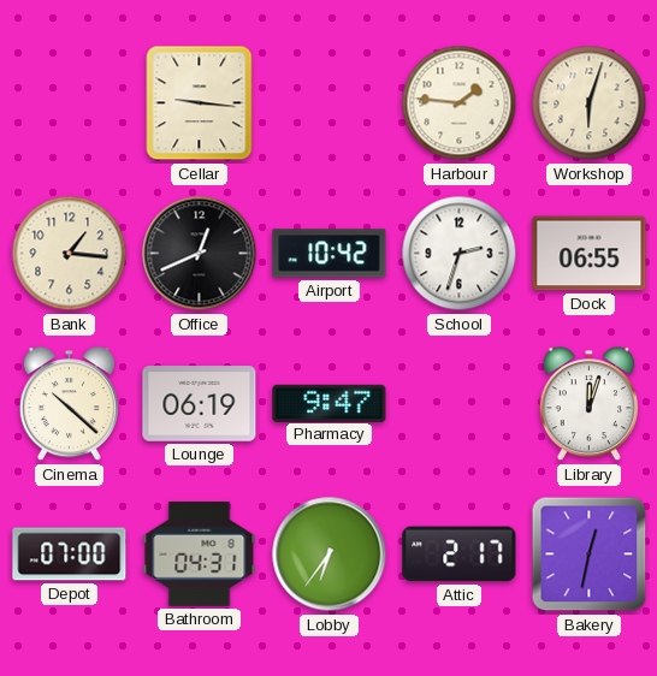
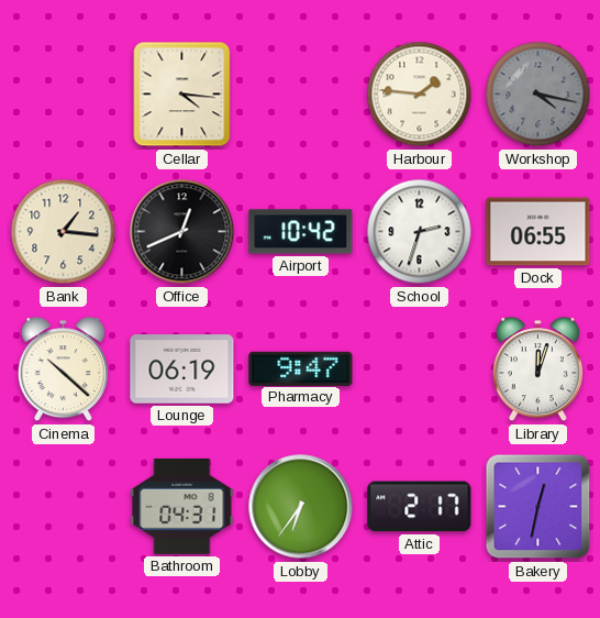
Cellar: 9:16 -> 4:16
Workshop: 6:03 -> 4:17
Workshop dial: cream -> grey
Depot: 07:00 -> none
